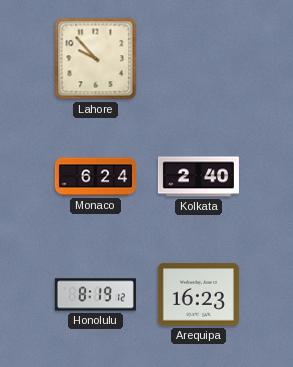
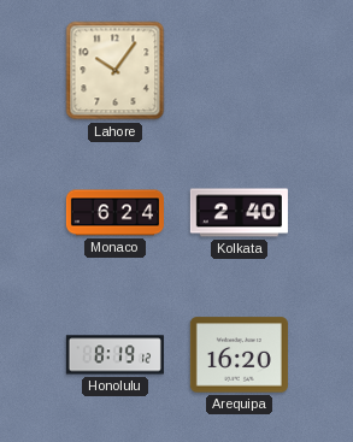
Lahore: 9:53 -> 10:06
Arequipa: 16:23 -> 16:20
